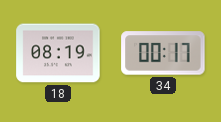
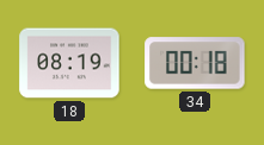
34: 00:17 -> 00:18
